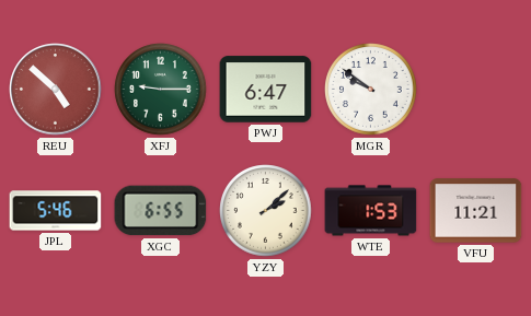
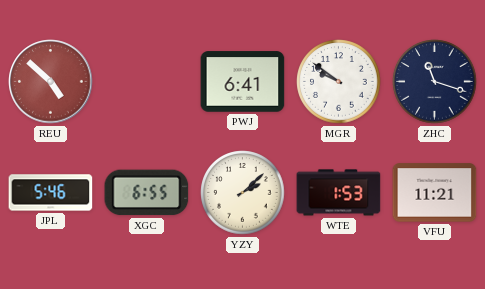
XFJ: 9:15 -> none
PWJ: 6:47 -> 6:41
ZHC: none -> 11:18
